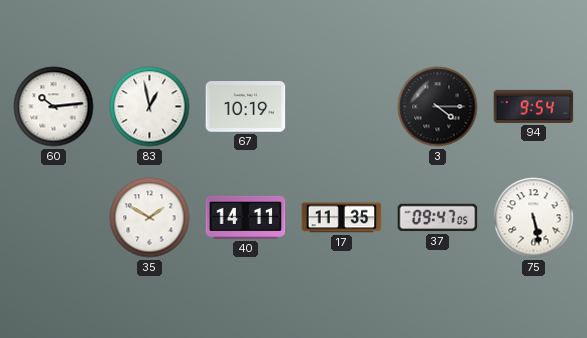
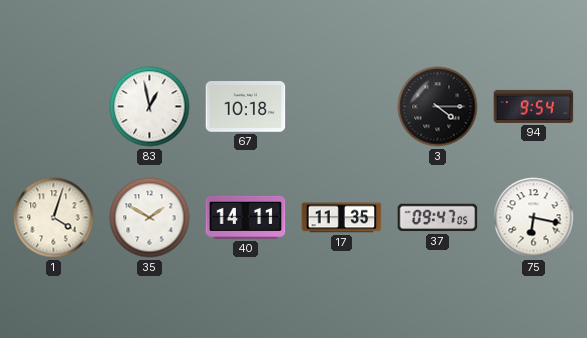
60: 10:14 -> none
67: 10:19 -> 10:18
1: none -> 4:03
75: 5:28 -> 6:17
